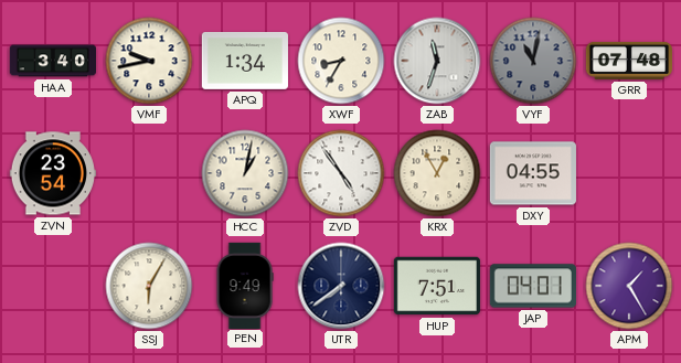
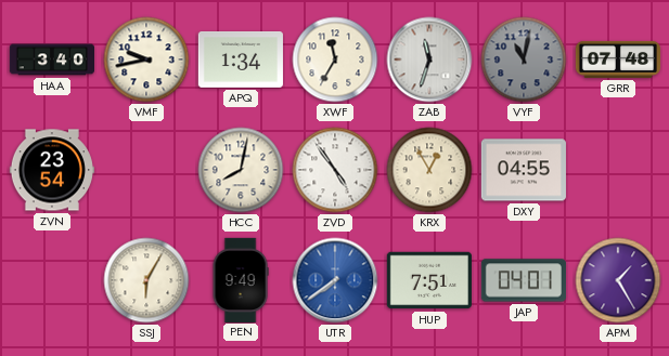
XWF: 8:35 -> 11:35
HCC: 1:02 -> 8:02
UTR dial: navy -> blue
